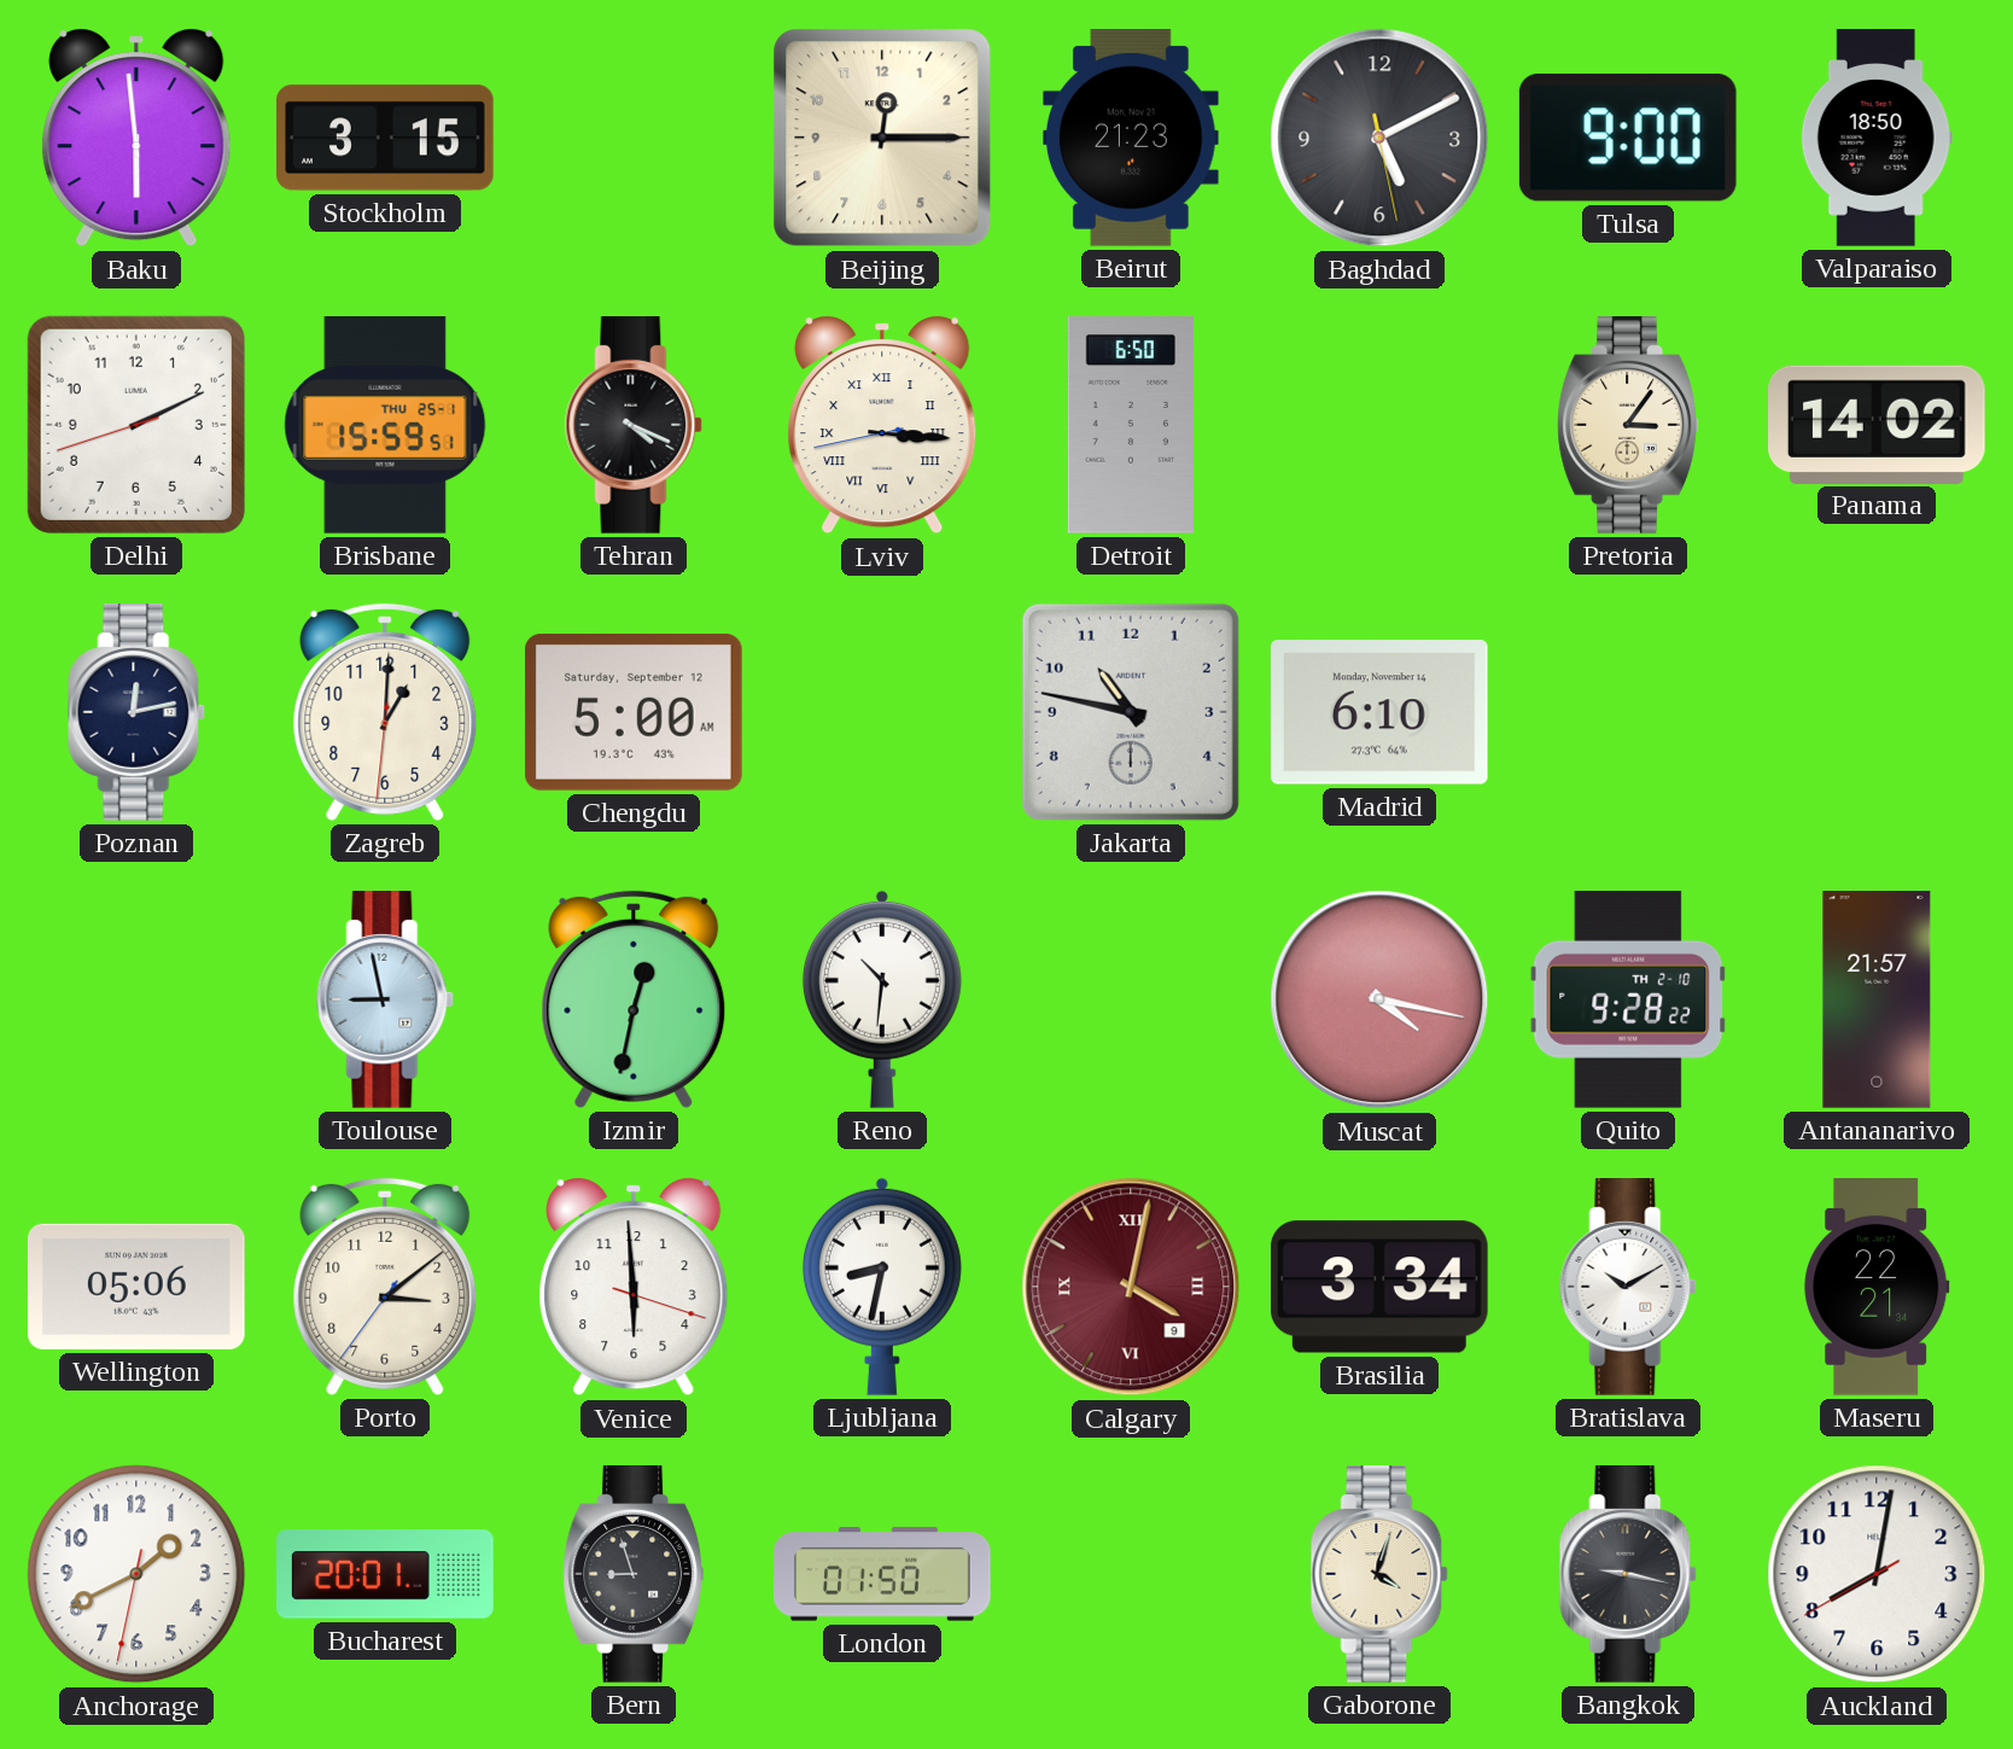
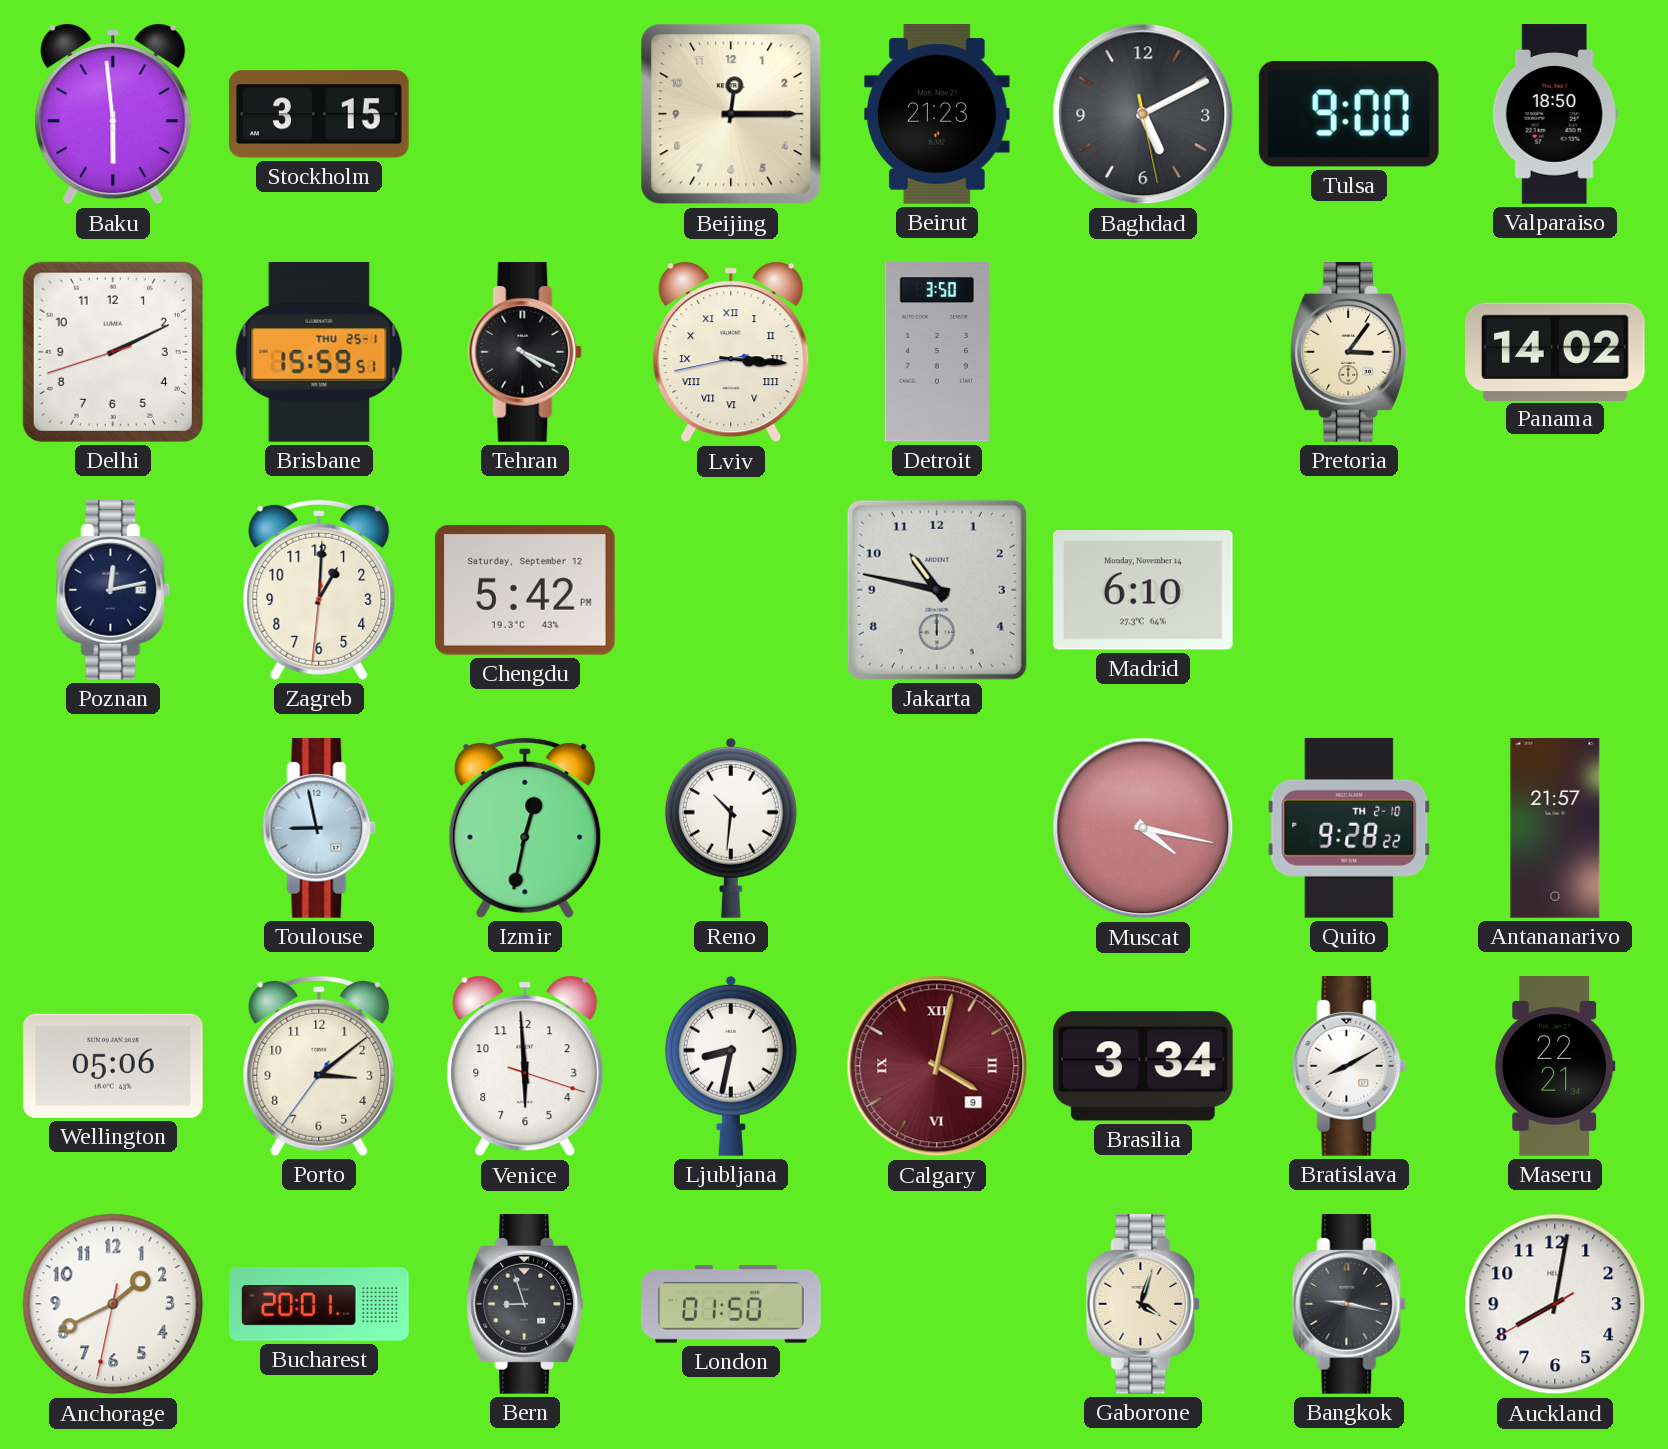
Detroit: 6:50 -> 3:50
Chengdu: 5:00 -> 5:42
Bratislava: 10:10 -> 8:10
